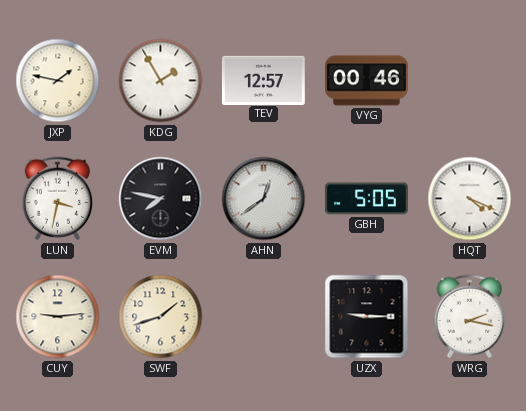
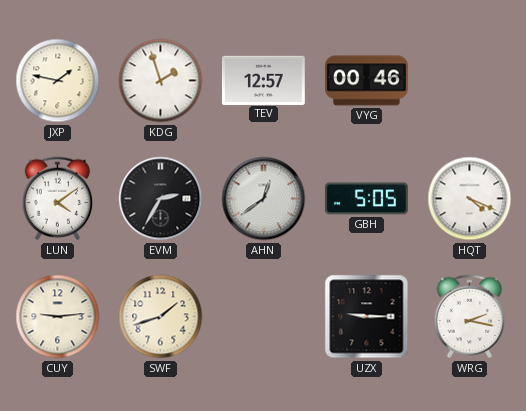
KDG: 1:55 -> 1:57
LUN: 3:32 -> 4:09
EVM: 7:47 -> 2:35
